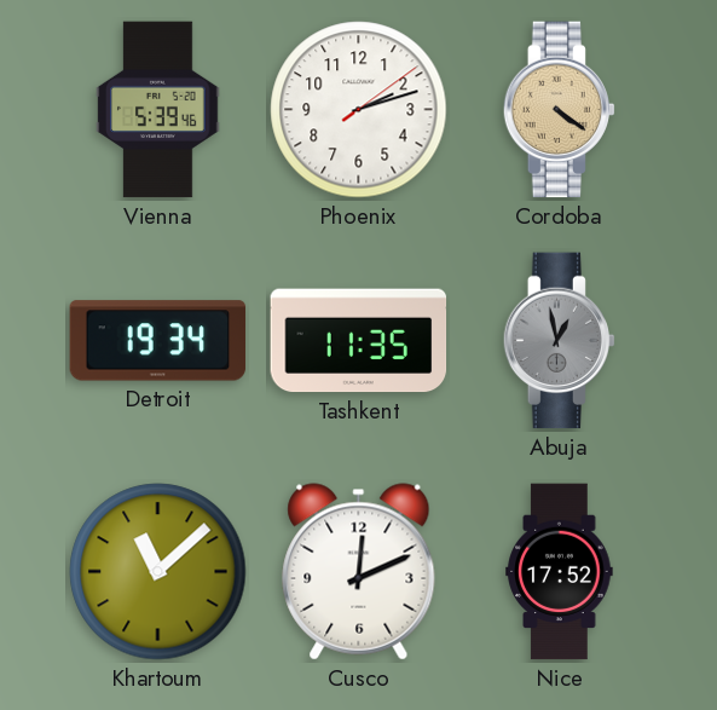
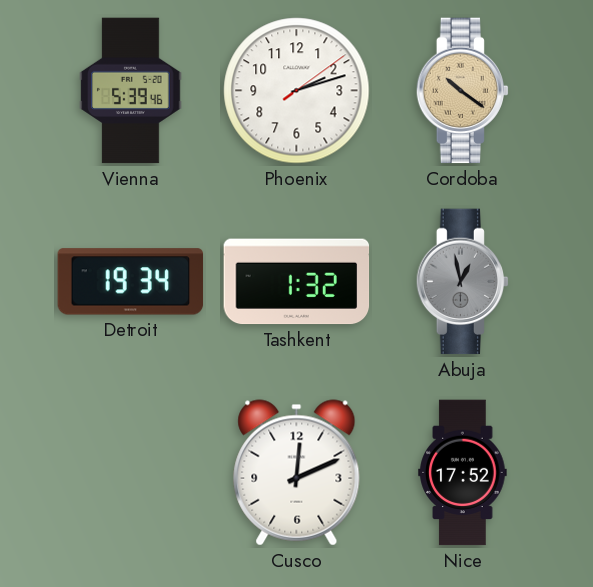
Cordoba: 4:21 -> 10:21
Tashkent: 11:35 -> 1:32
Khartoum: 11:08 -> none
